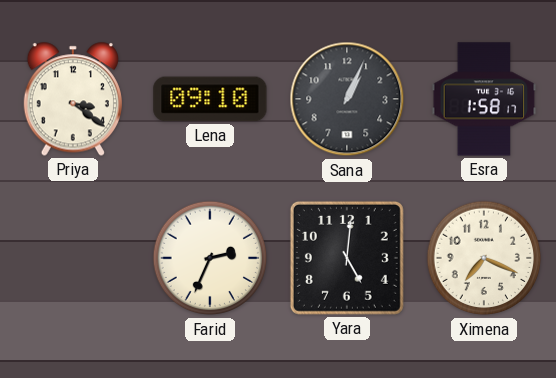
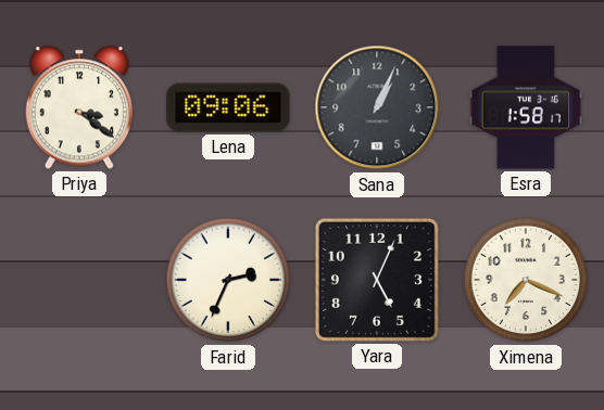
Lena: 09:10 -> 09:06
Yara: 5:01 -> 5:04
